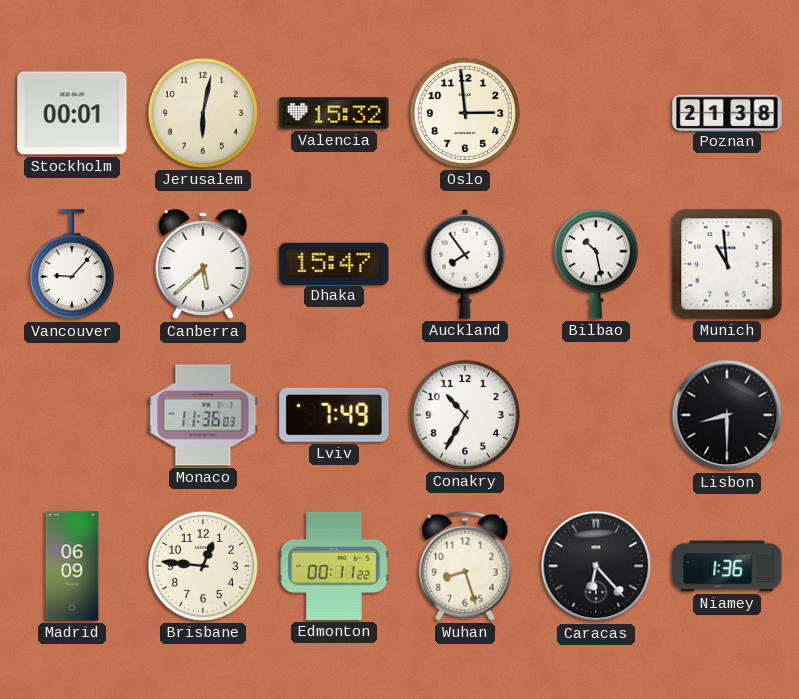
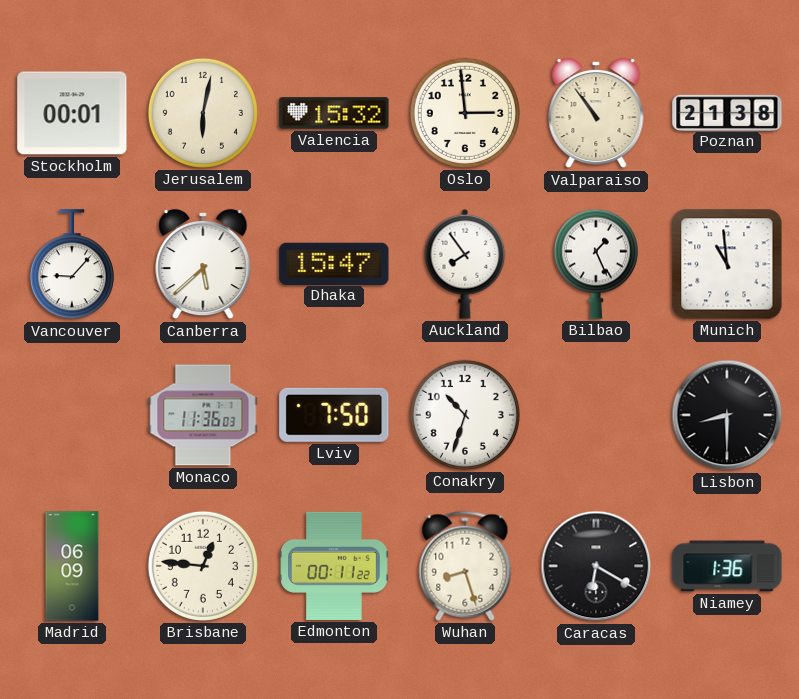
Valparaiso: none -> 10:54
Bilbao: 10:28 -> 1:26
Lviv: 7:49 -> 7:50
Conakry: 10:35 -> 10:33
Caracas: 6:23 -> 6:20
